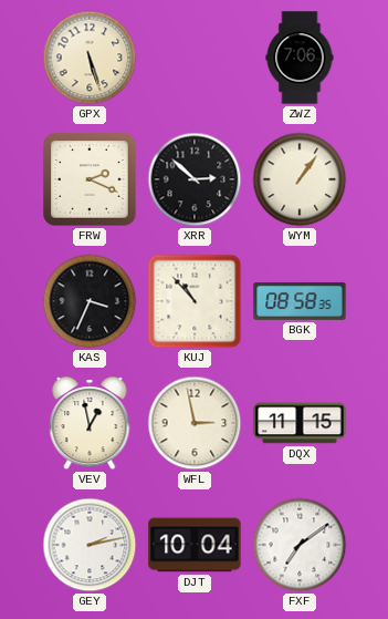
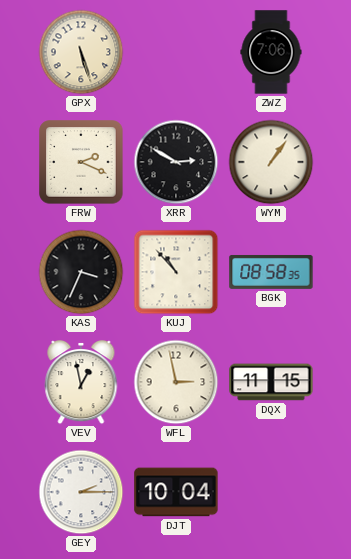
XRR: 2:52 -> 2:50
GEY: 2:13 -> 2:15
FXF: 7:09 -> none
